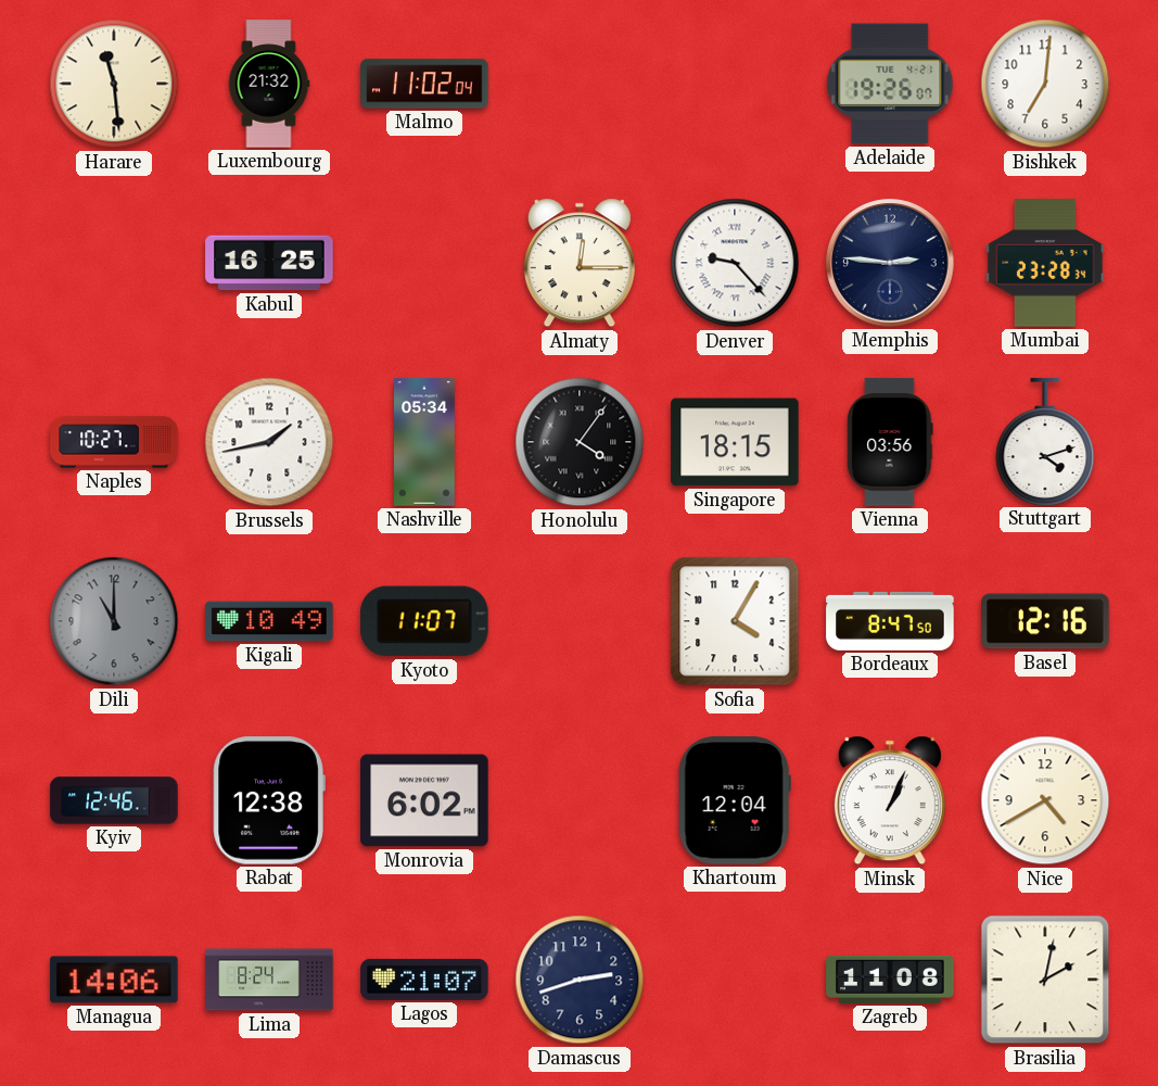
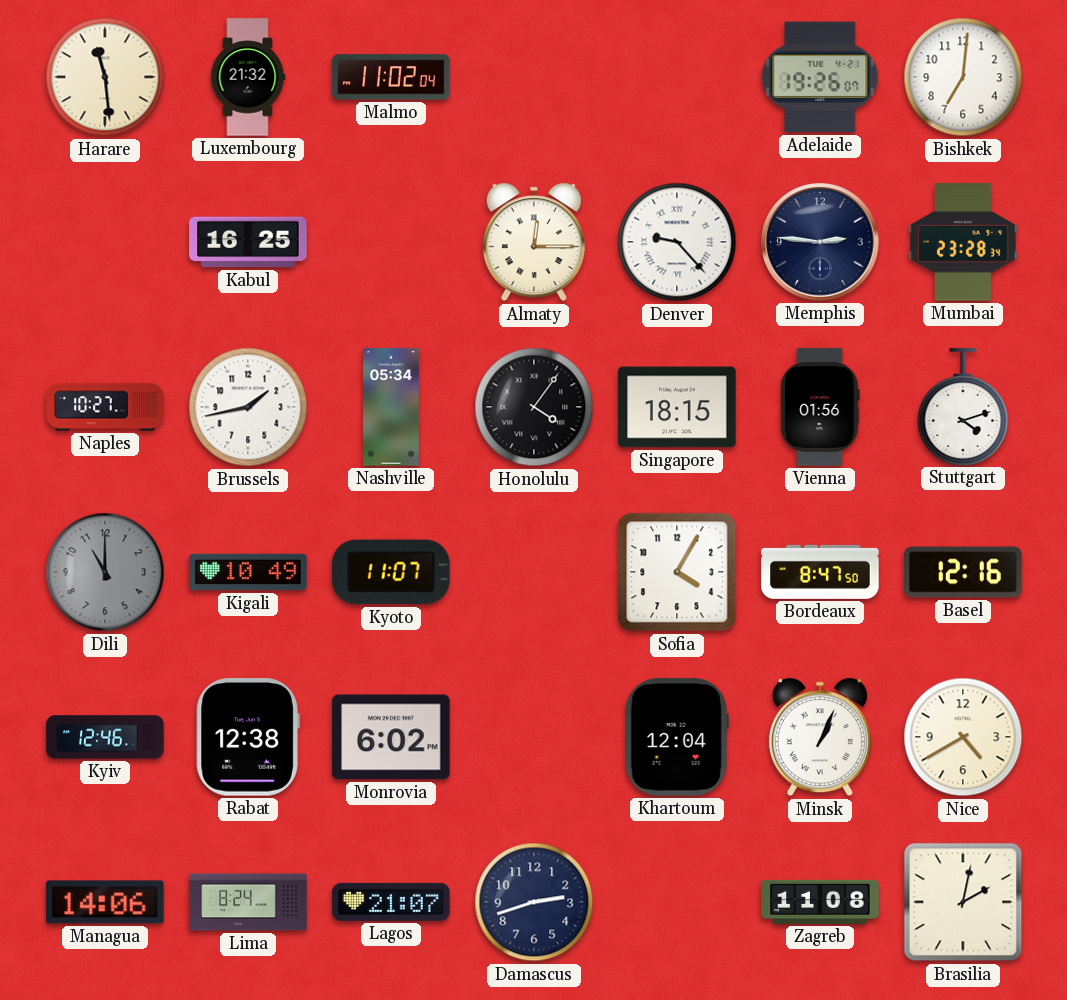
Vienna: 03:56 -> 01:56
